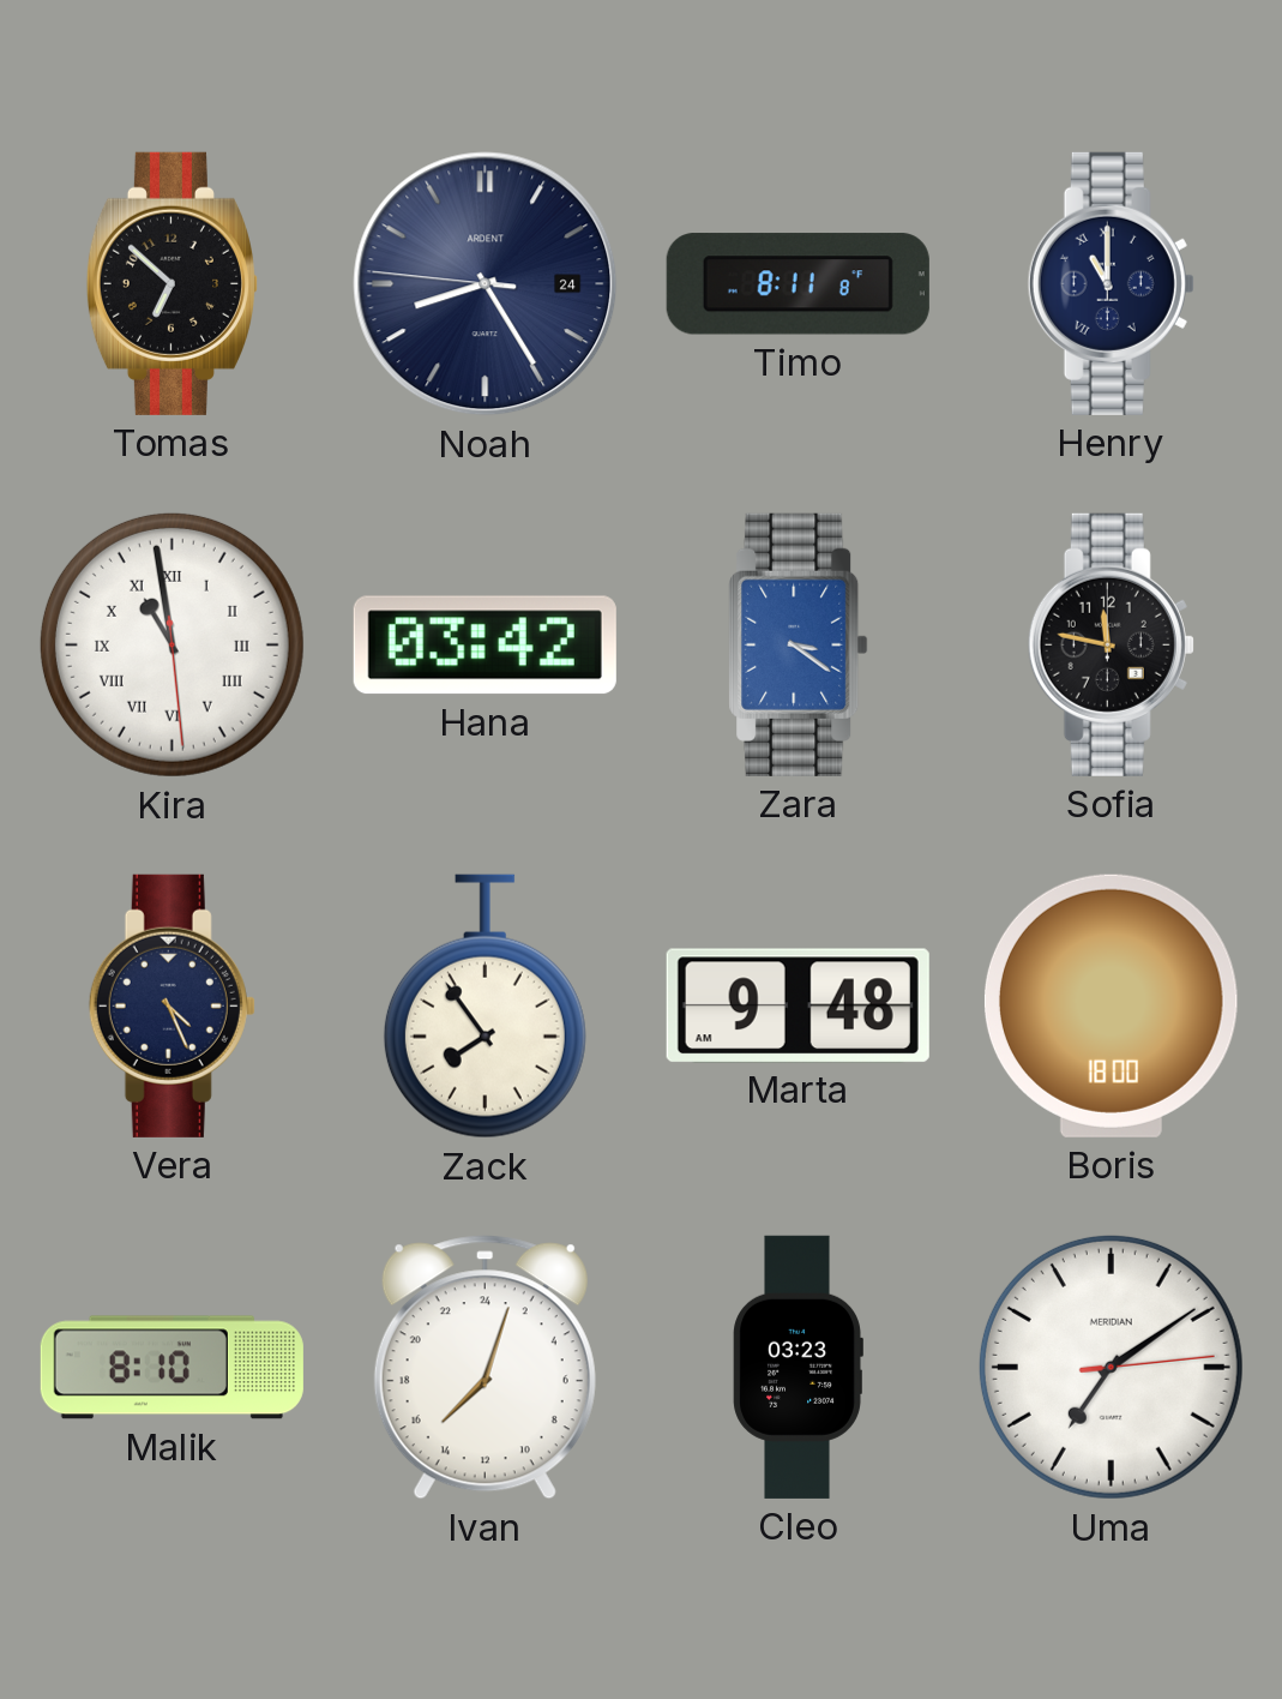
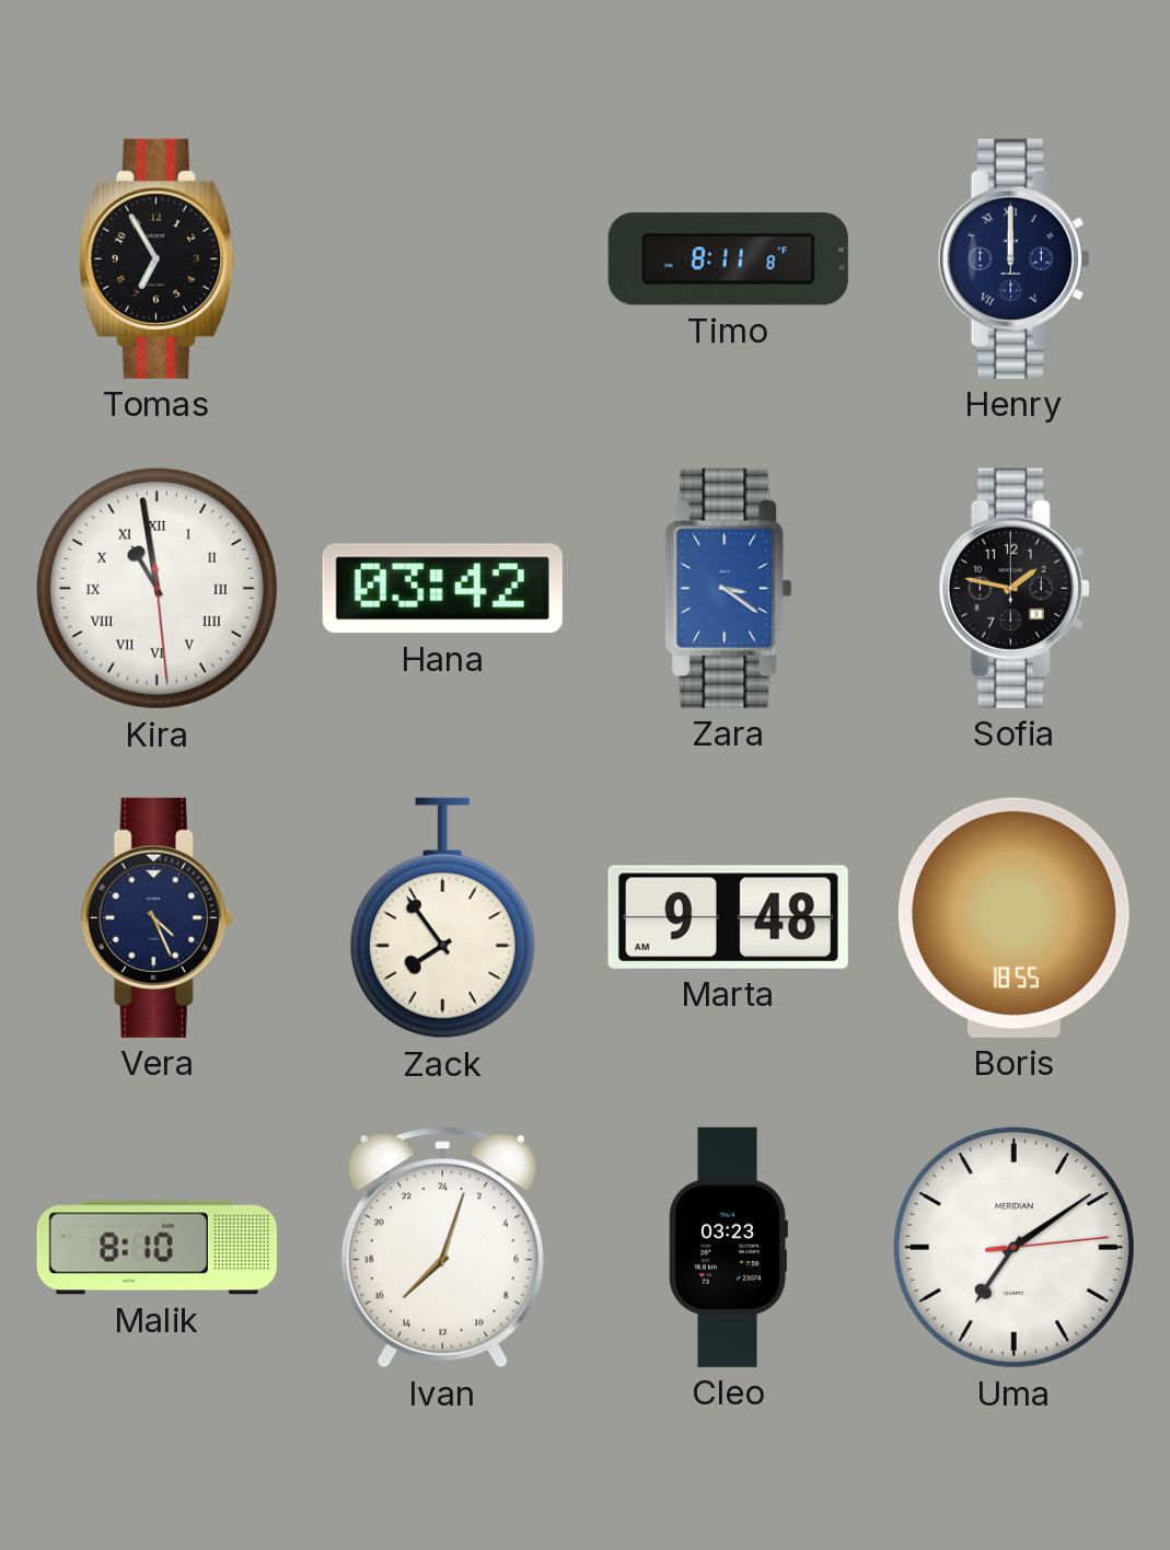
Tomas: 6:52 -> 6:55
Noah: 8:24 -> none
Henry: 11:00 -> 12:00
Sofia: 11:47 -> 1:47
Boris: 18:00 -> 18:55
